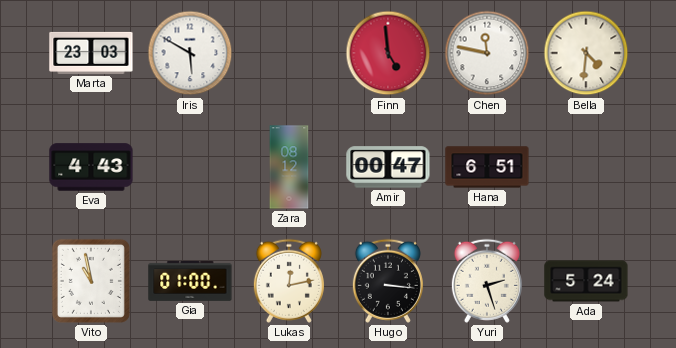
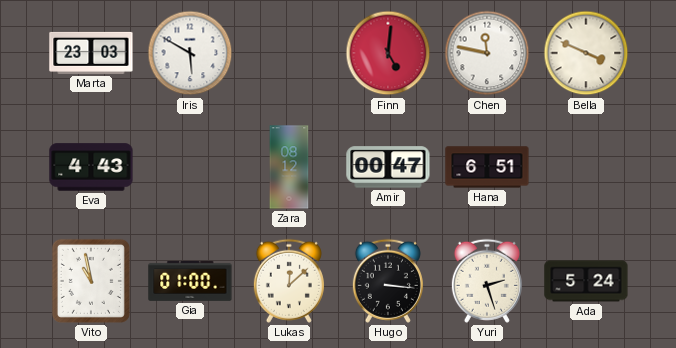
Finn: 4:59 -> 5:01
Bella: 4:31 -> 3:49
Lukas: 12:13 -> 12:08
